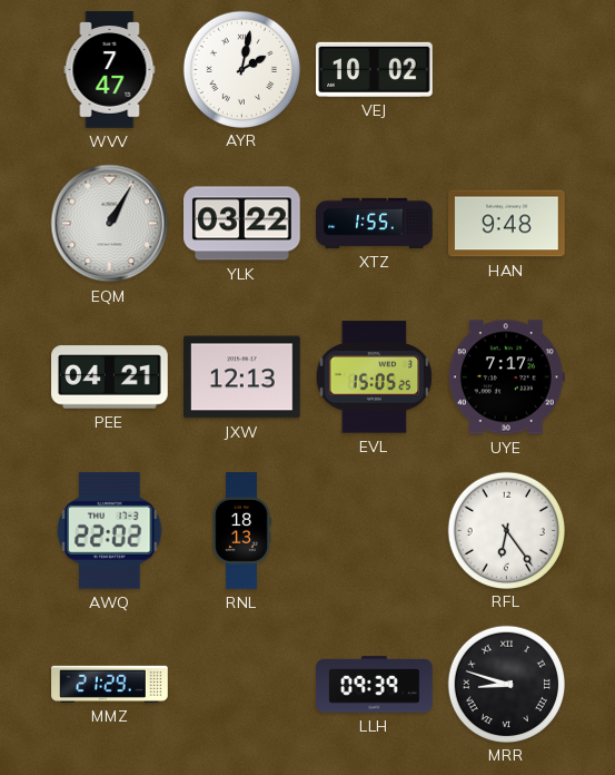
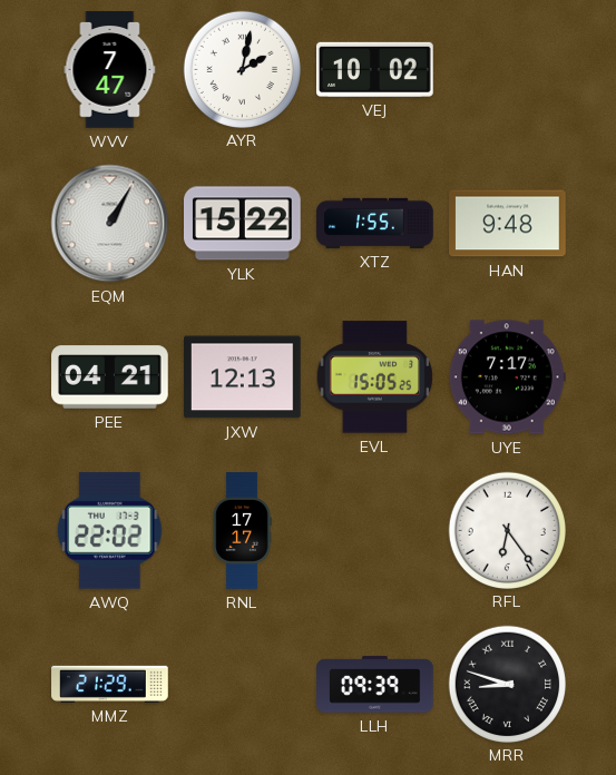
YLK: 03:22 -> 15:22
RNL: 18:13 -> 17:17
